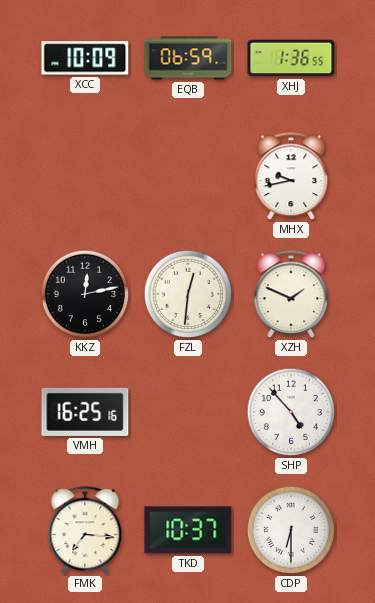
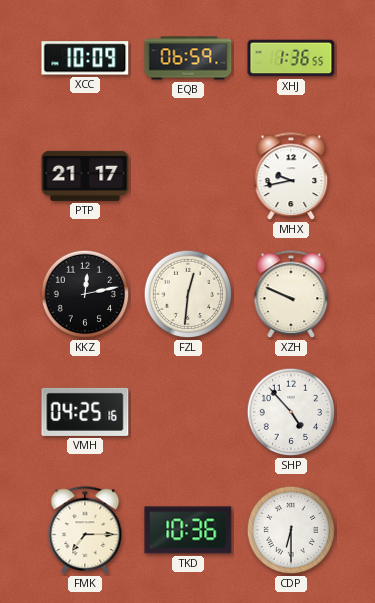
PTP: none -> 21:17
XZH: 1:49 -> 9:49
VMH: 16:25 -> 04:25
FMK: 7:16 -> 7:15
TKD: 10:37 -> 10:36
